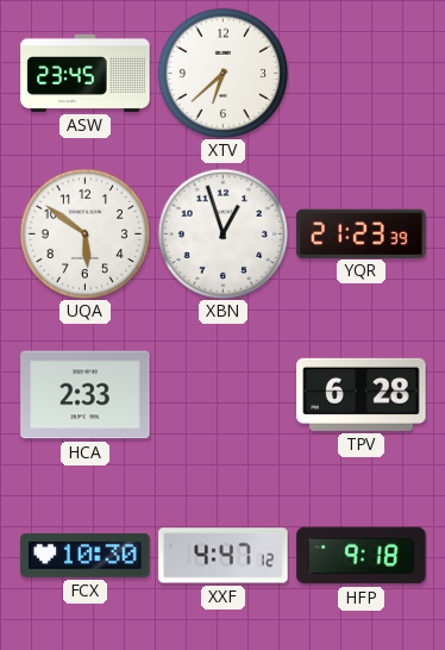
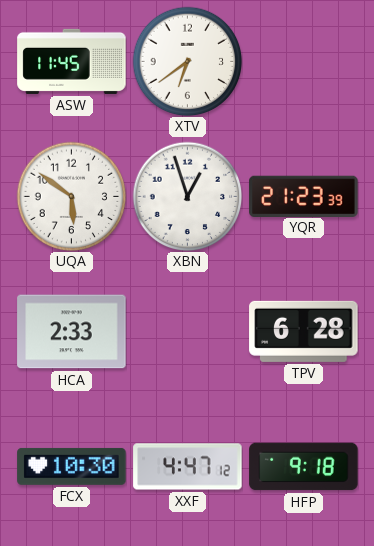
ASW: 23:45 -> 11:45
XTV: 6:38 -> 6:39
